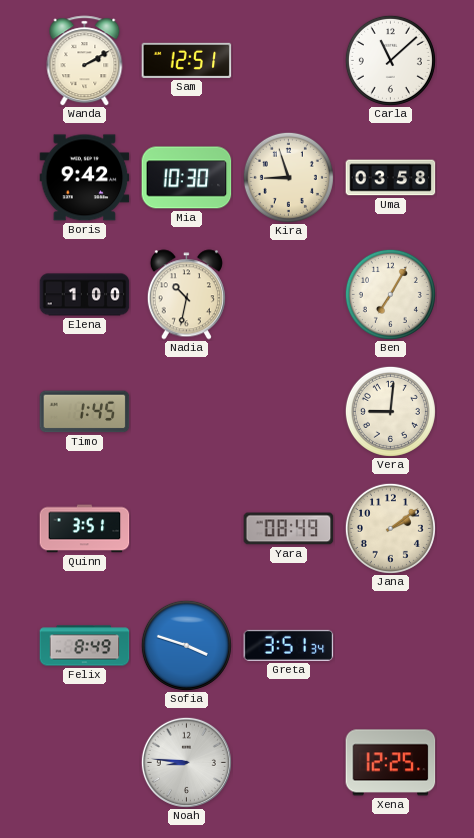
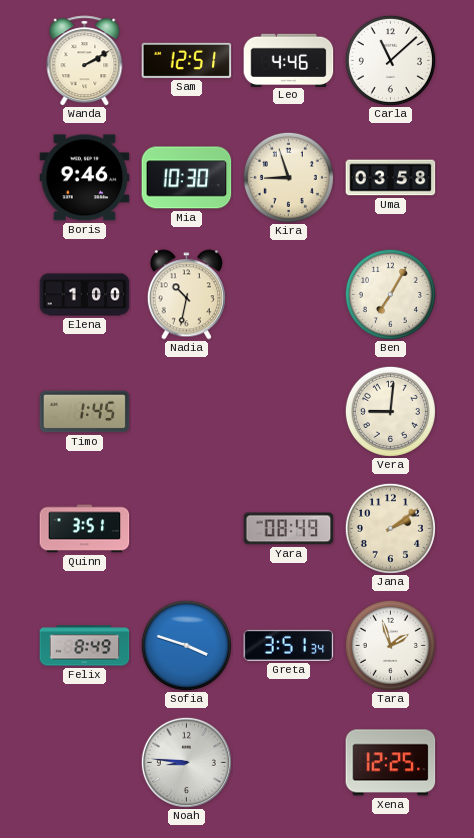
Leo: none -> 4:46
Boris: 9:42 -> 9:46
Tara: none -> 1:57
